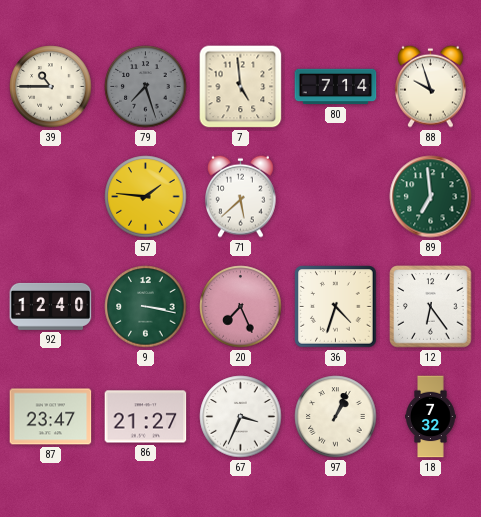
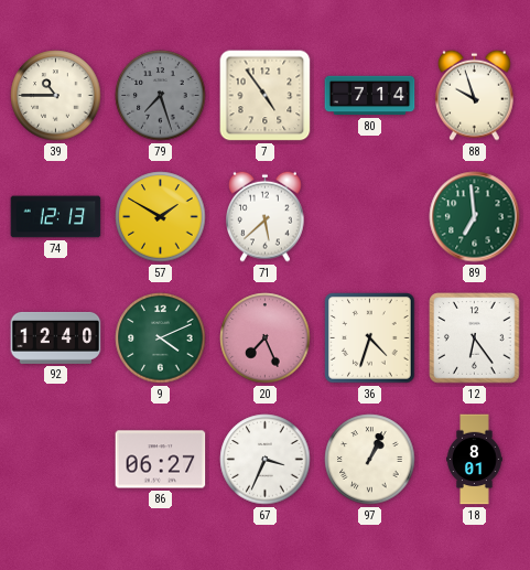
7: 4:59 -> 4:54
74: none -> 12:13
57: 1:46 -> 1:50
9: 3:17 -> 4:11
87: 23:47 -> none
86: 21:27 -> 06:27
18: 7:32 -> 8:01
